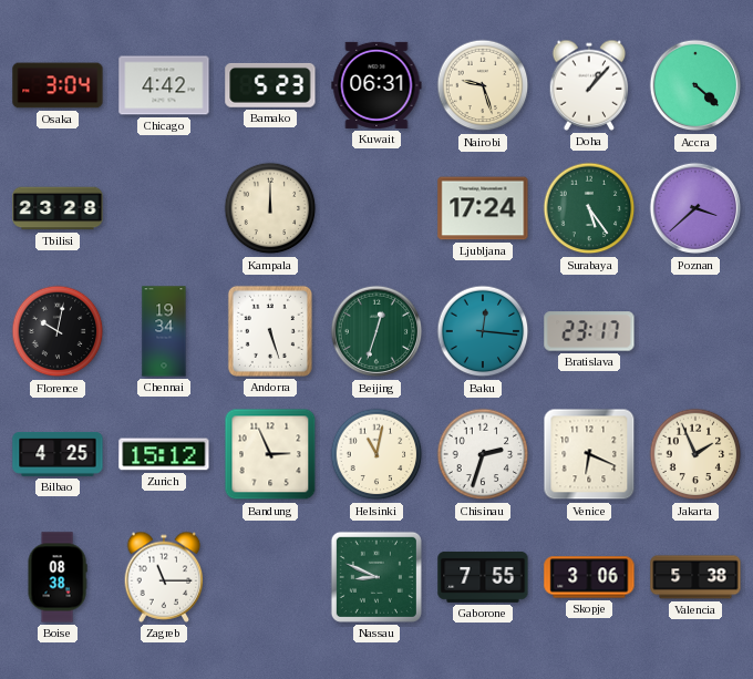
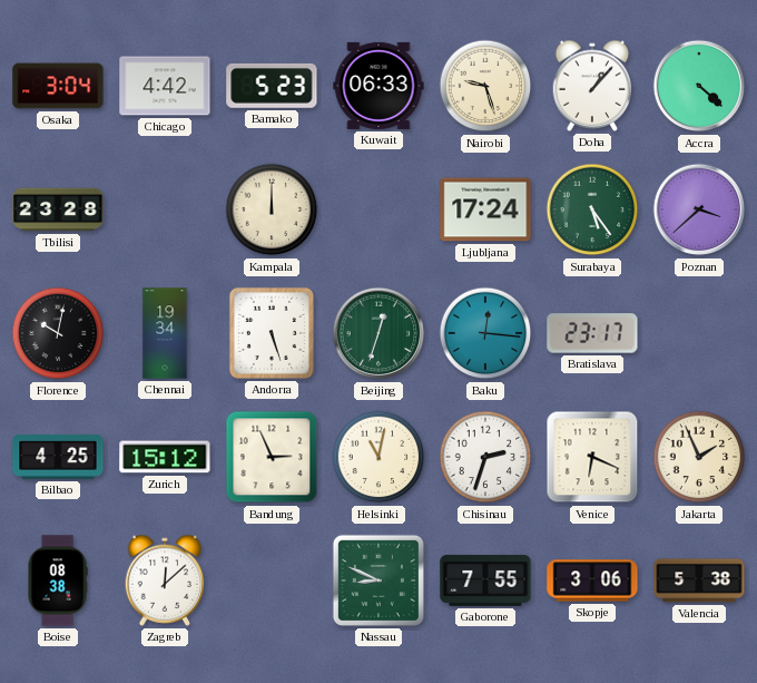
Kuwait: 06:31 -> 06:33
Zagreb: 11:15 -> 12:08
